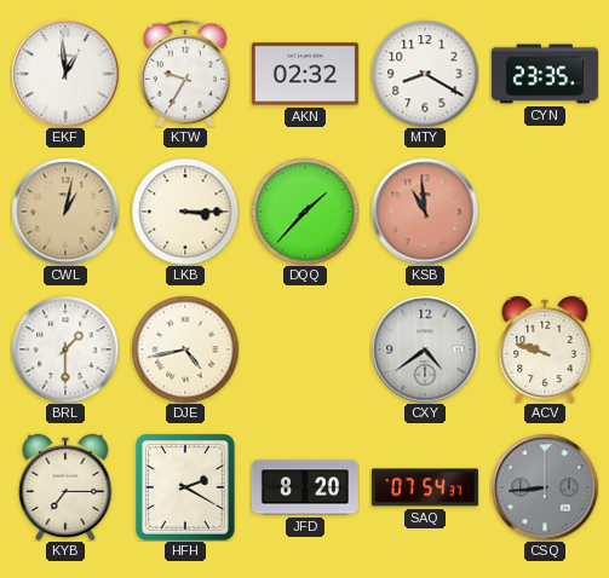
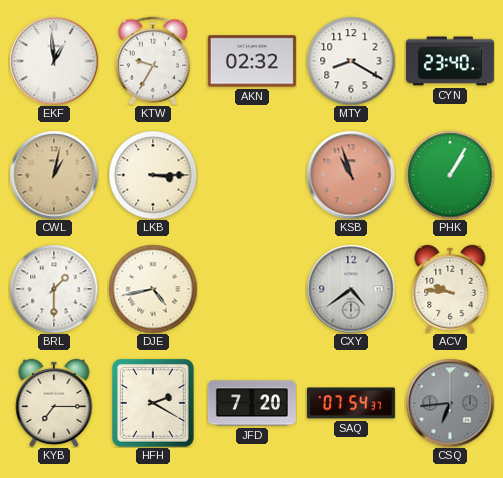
CYN: 23:35 -> 23:40
DQQ: 1:37 -> none
KSB: 10:59 -> 10:57
PHK: none -> 1:05
ACV: 9:48 -> 9:46
JFD: 8:20 -> 7:20
CSQ: 8:44 -> 6:44
